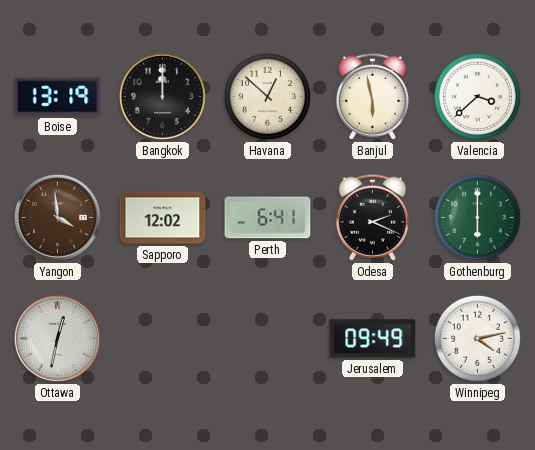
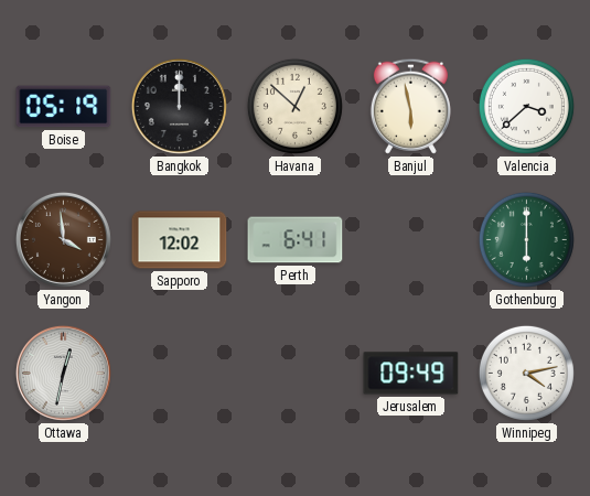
Boise: 13:19 -> 05:19
Odesa: 2:19 -> none
